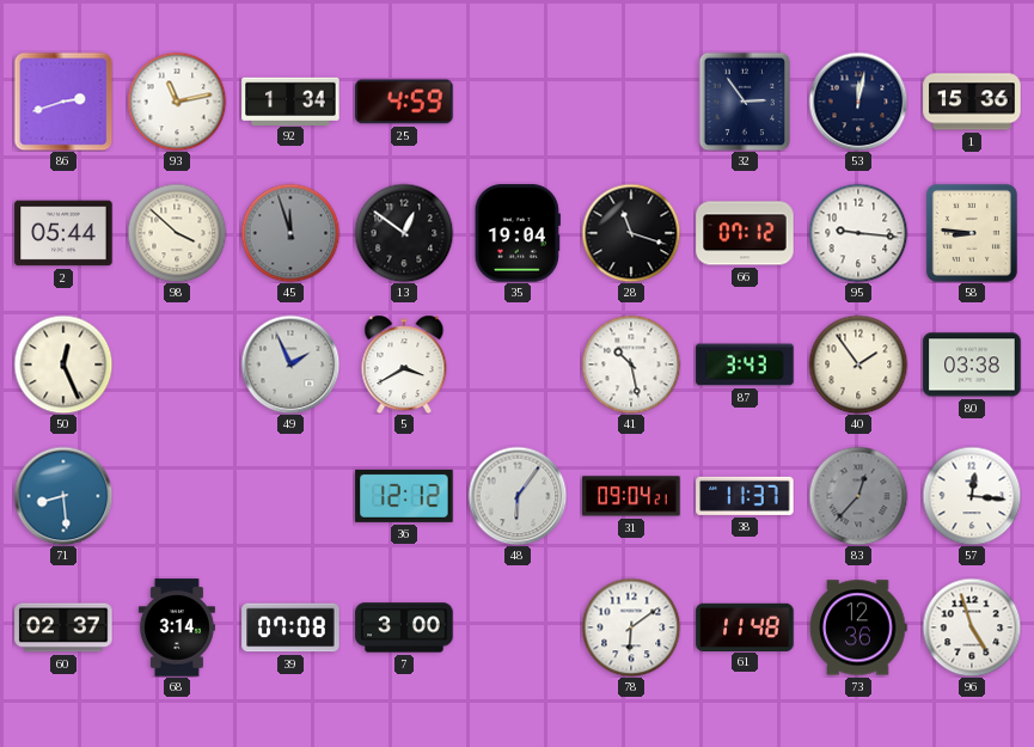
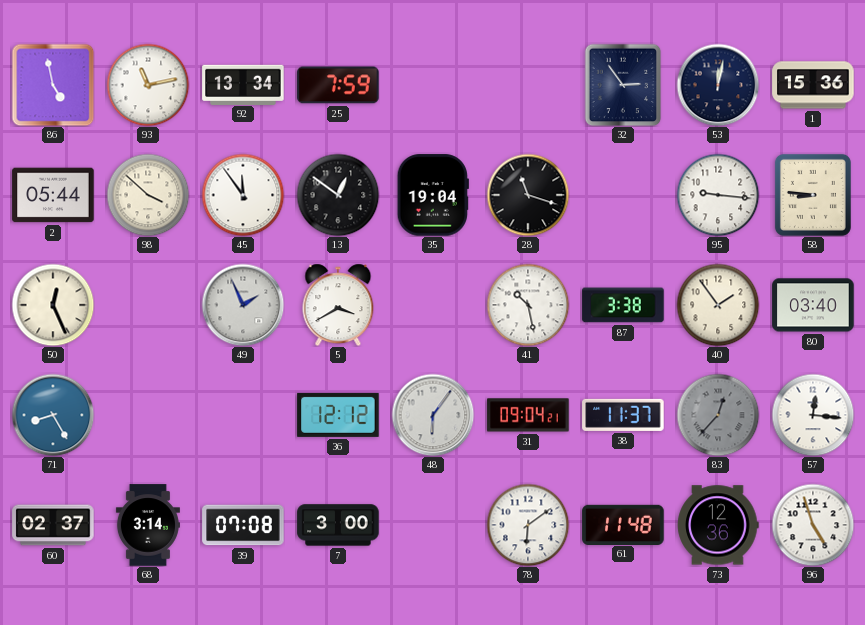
86: 2:42 -> 4:58
92: 1:34 -> 13:34
25: 4:59 -> 7:59
45: 11:57 -> 11:54
45 dial: grey -> white
66: 07:12 -> none
87: 3:43 -> 3:38
80: 03:38 -> 03:40
71: 8:29 -> 8:25
